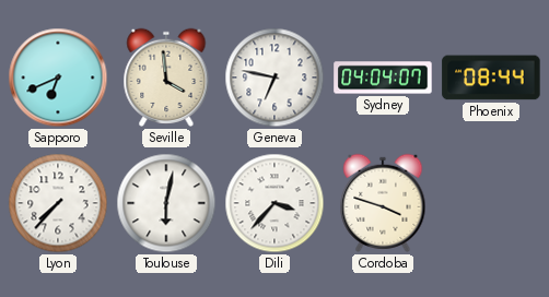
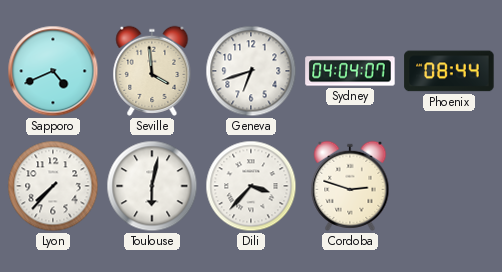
Sapporo: 6:41 -> 4:41
Geneva: 6:47 -> 6:42
Cordoba: 3:48 -> 2:48
